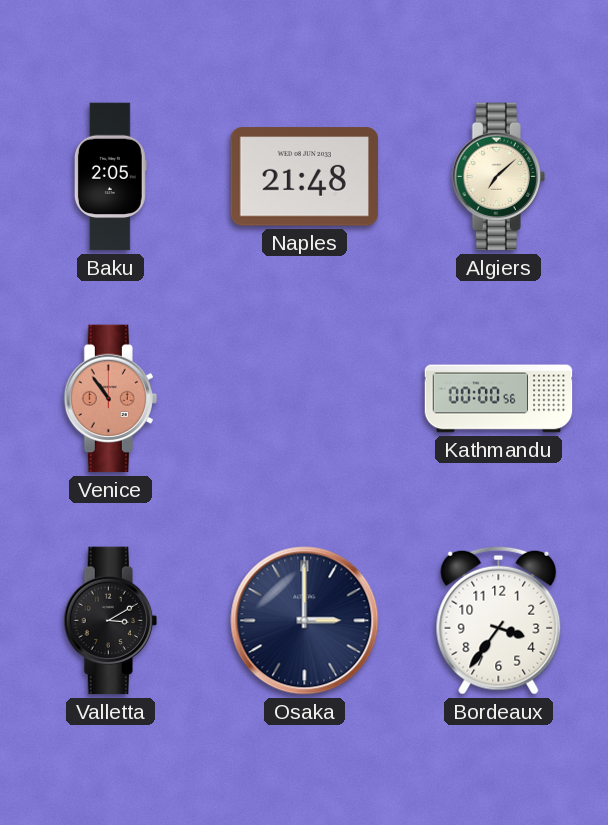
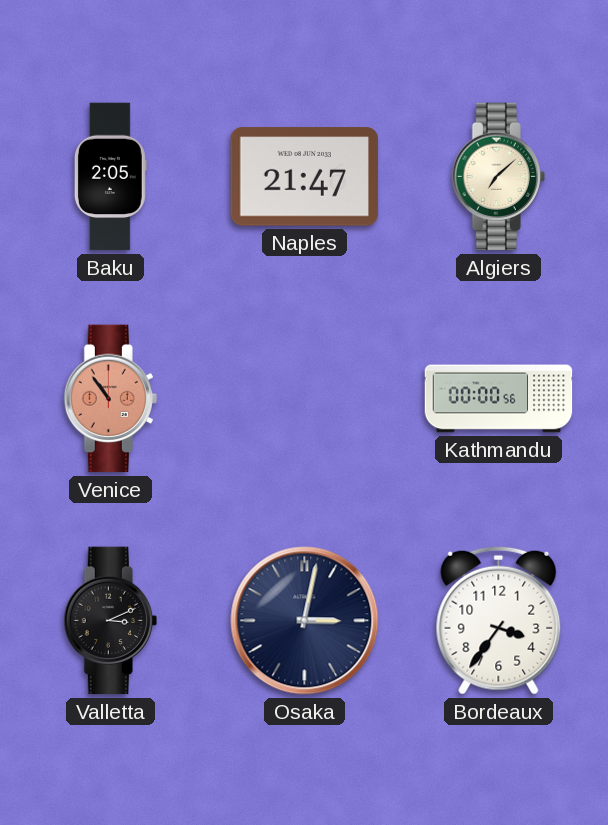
Naples: 21:48 -> 21:47
Valletta: 3:10 -> 3:11
Osaka: 3:00 -> 3:02
